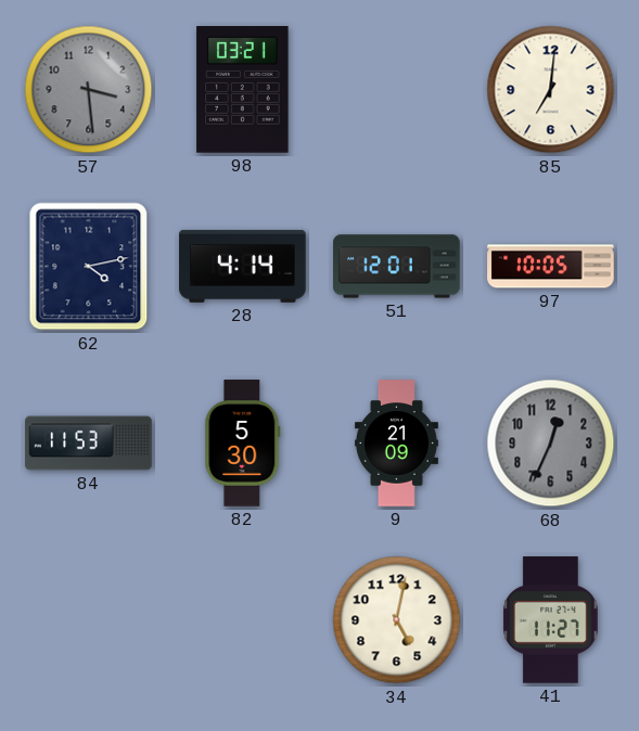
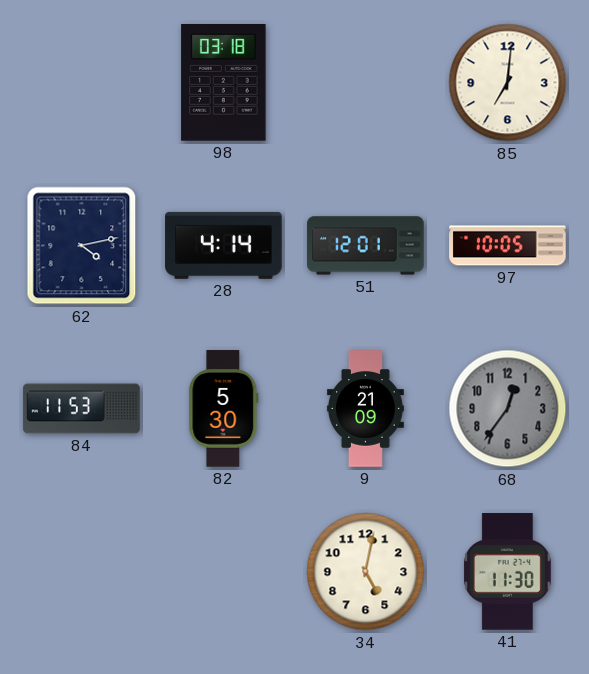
57: 3:29 -> none
98: 03:21 -> 03:18
68: 12:34 -> 12:36
41: 11:27 -> 11:30
